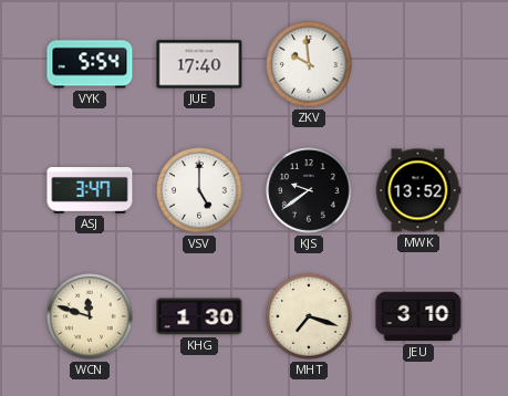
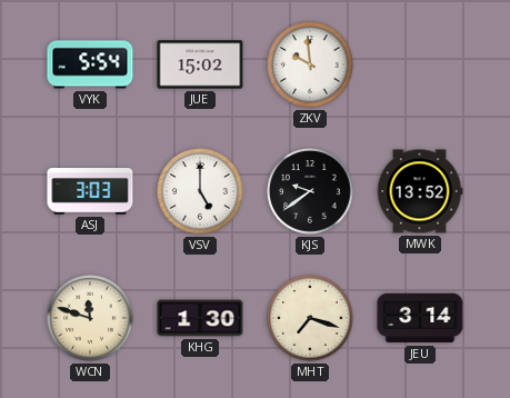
JUE: 17:40 -> 15:02
ASJ: 3:47 -> 3:03
JEU: 3:10 -> 3:14
